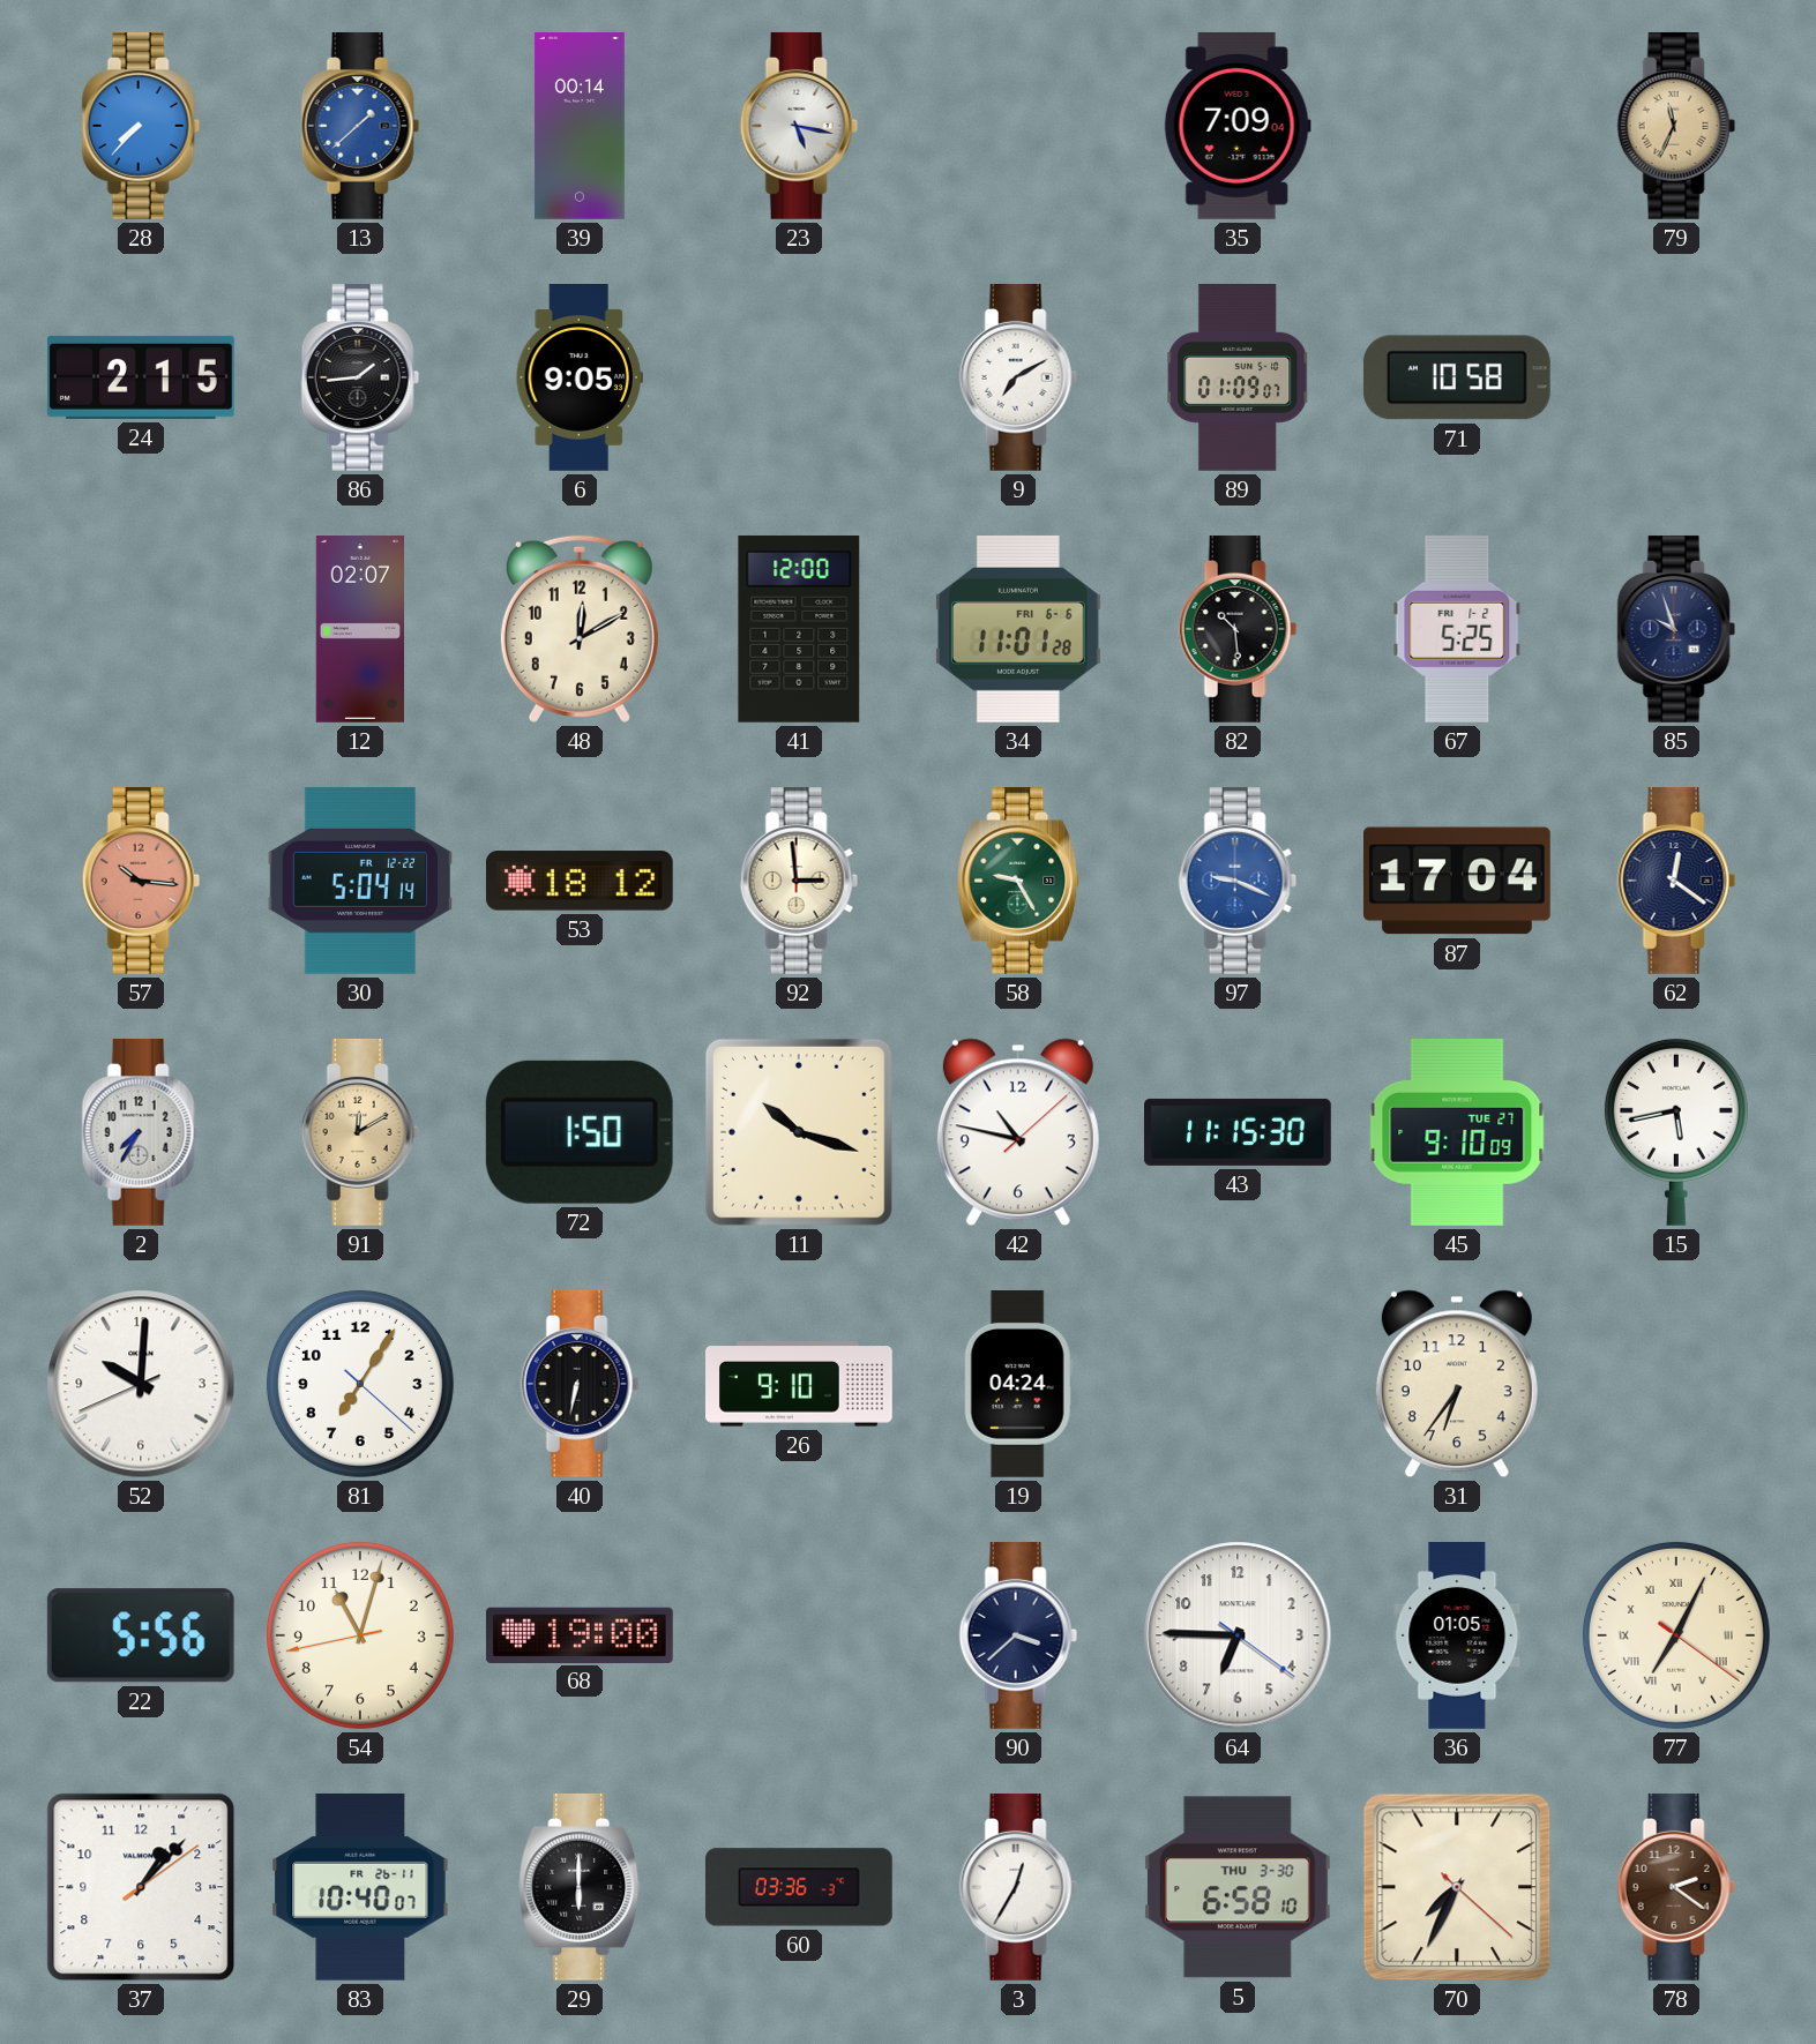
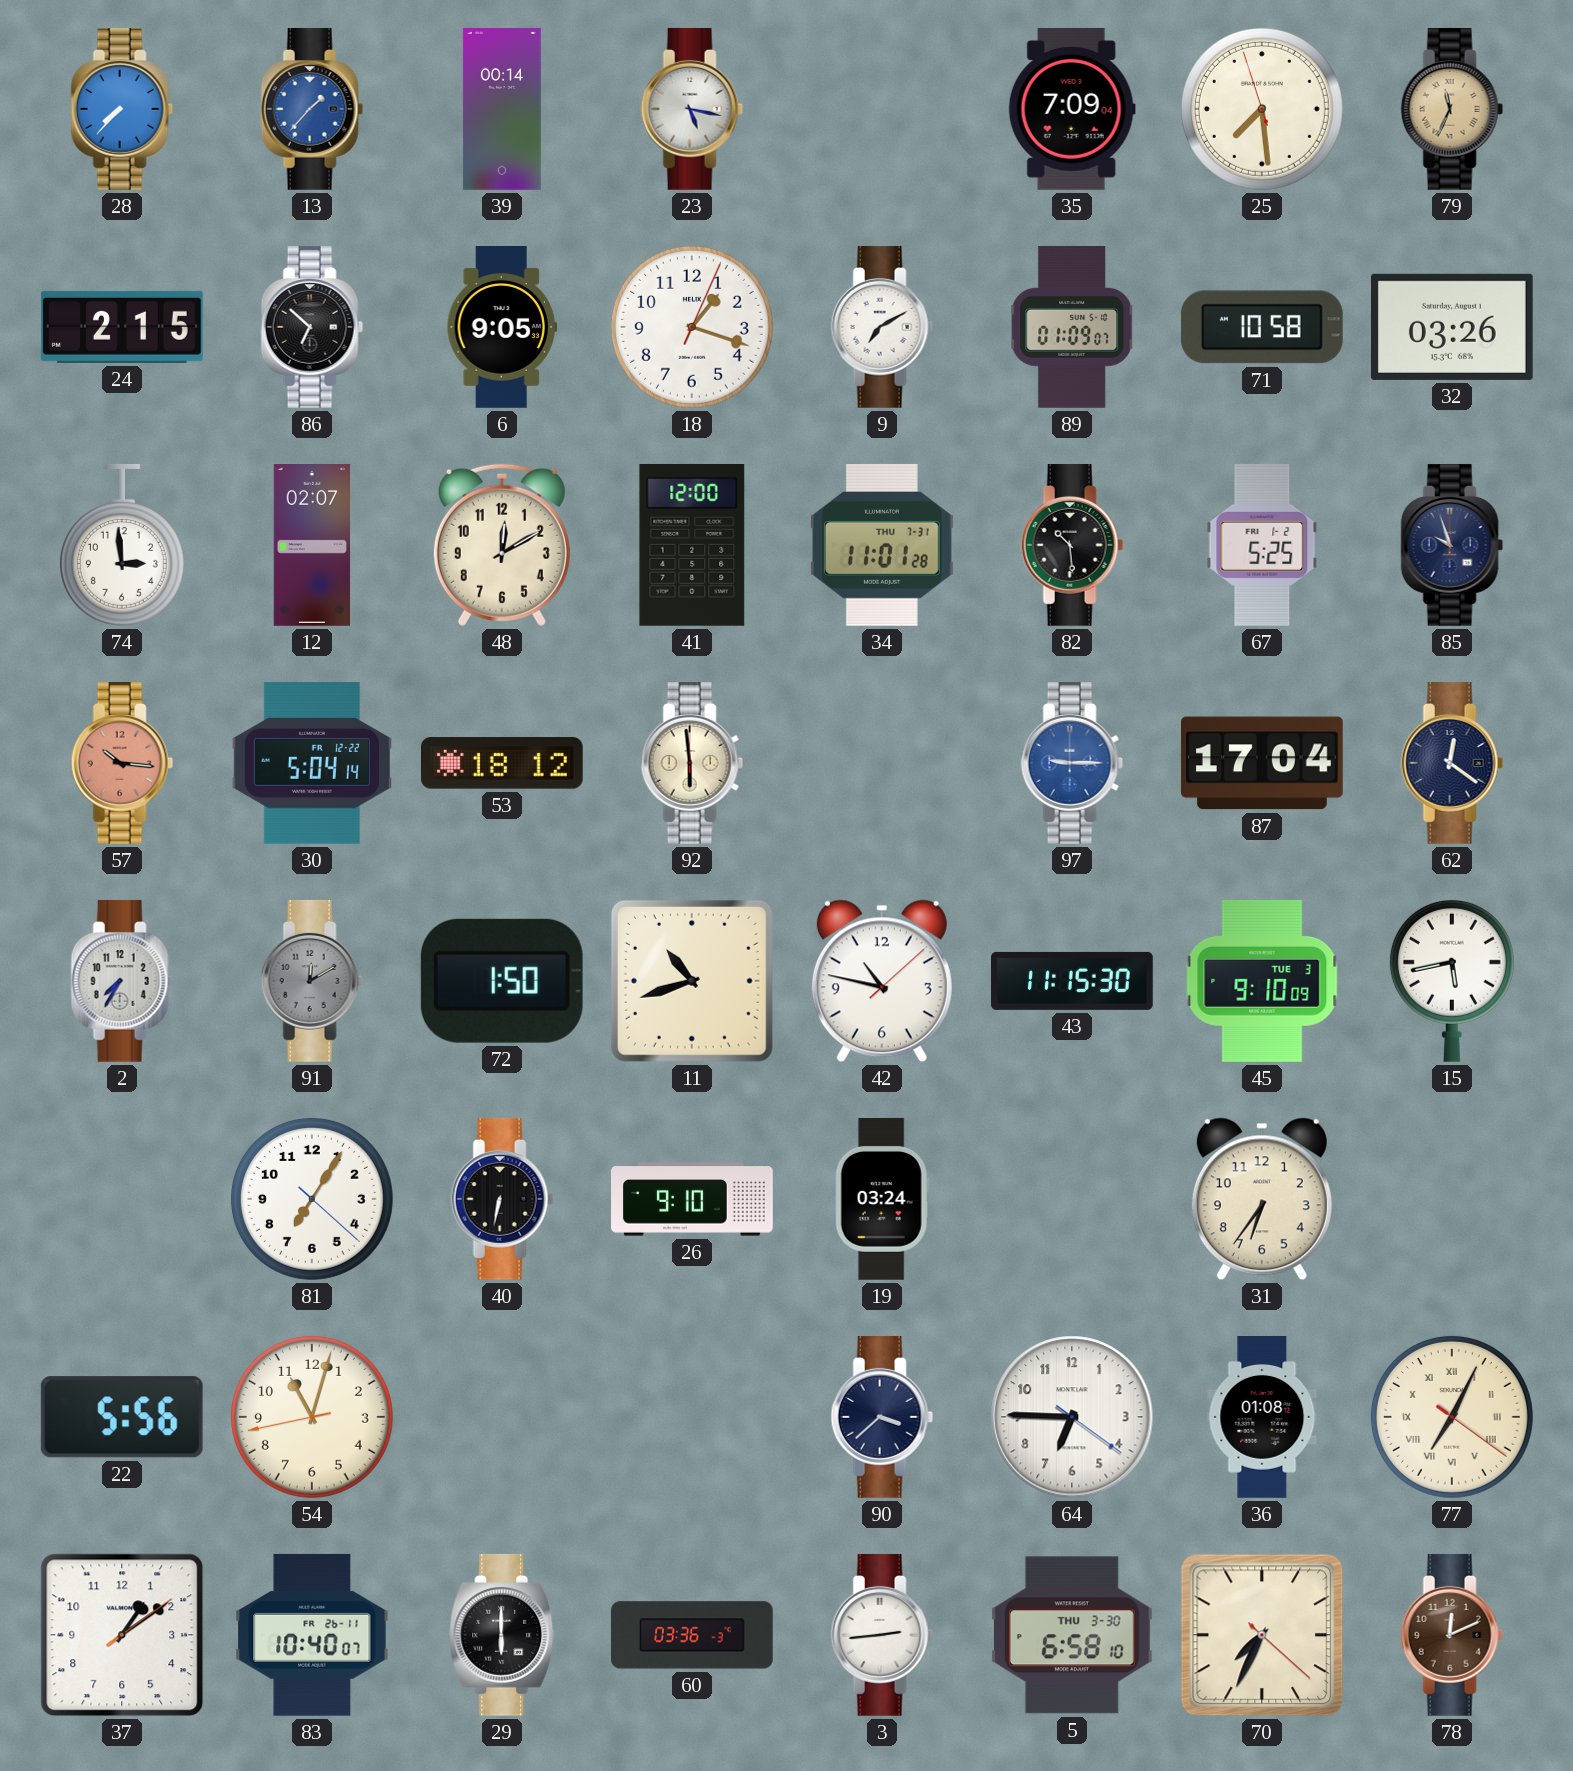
13: 1:38 -> 1:37
25: none -> 7:28
86: 1:44 -> 6:52
18: none -> 1:18
32: none -> 03:26
74: none -> 2:59
34 date: FRI 6-6 -> THU 7-31
92: 2:59 -> 5:59
58: 9:25 -> none
97: 9:19 -> 9:15
91 dial: champagne -> grey
11: 10:18 -> 10:42
45 date: TUE 27 -> TUE 3
52: 10:00 -> none
19: 04:24 -> 03:24
68: 19:00 -> none
36: 01:05 -> 01:08
37: 1:07 -> 1:09
3: 12:35 -> 2:44
78: 2:21 -> 12:11
